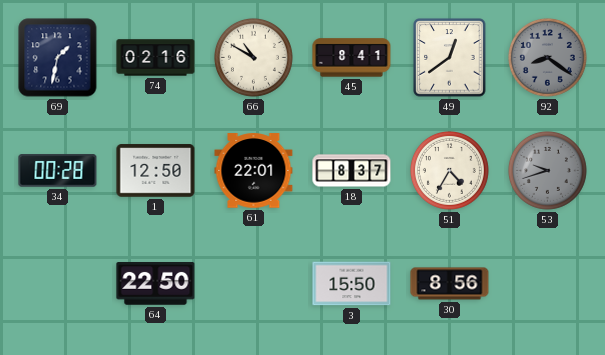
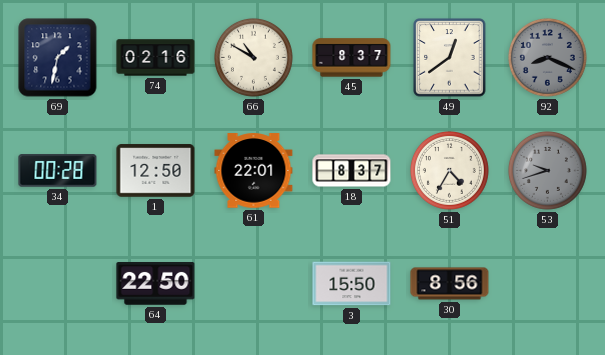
45: 8:41 -> 8:37
92: 8:21 -> 8:19
